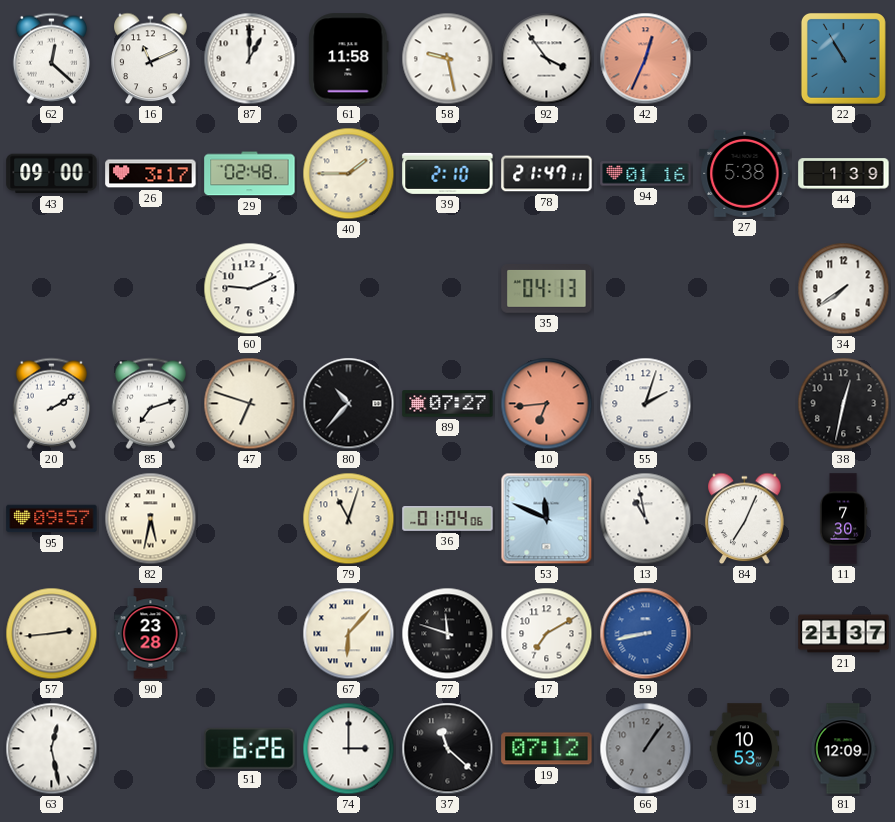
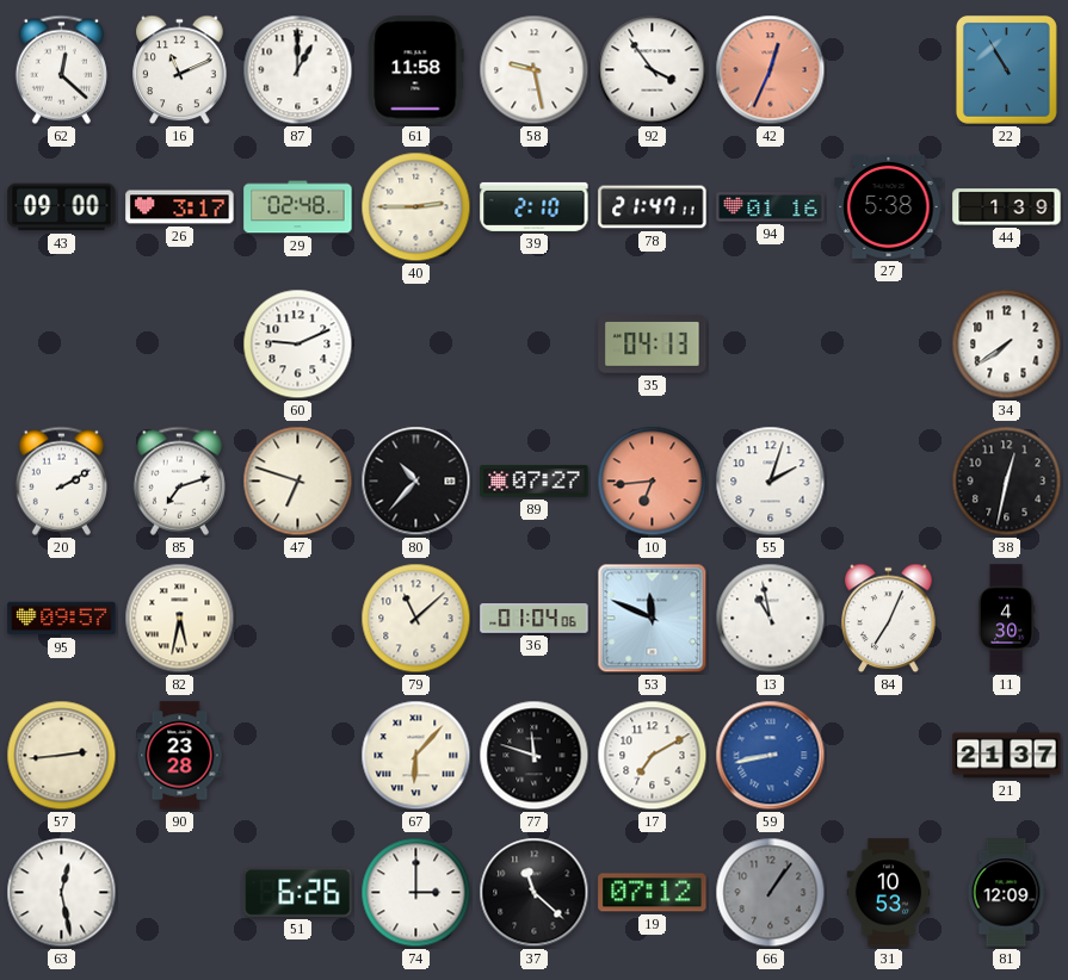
40: 1:45 -> 2:45
79: 11:03 -> 11:08
11: 7:30 -> 4:30
